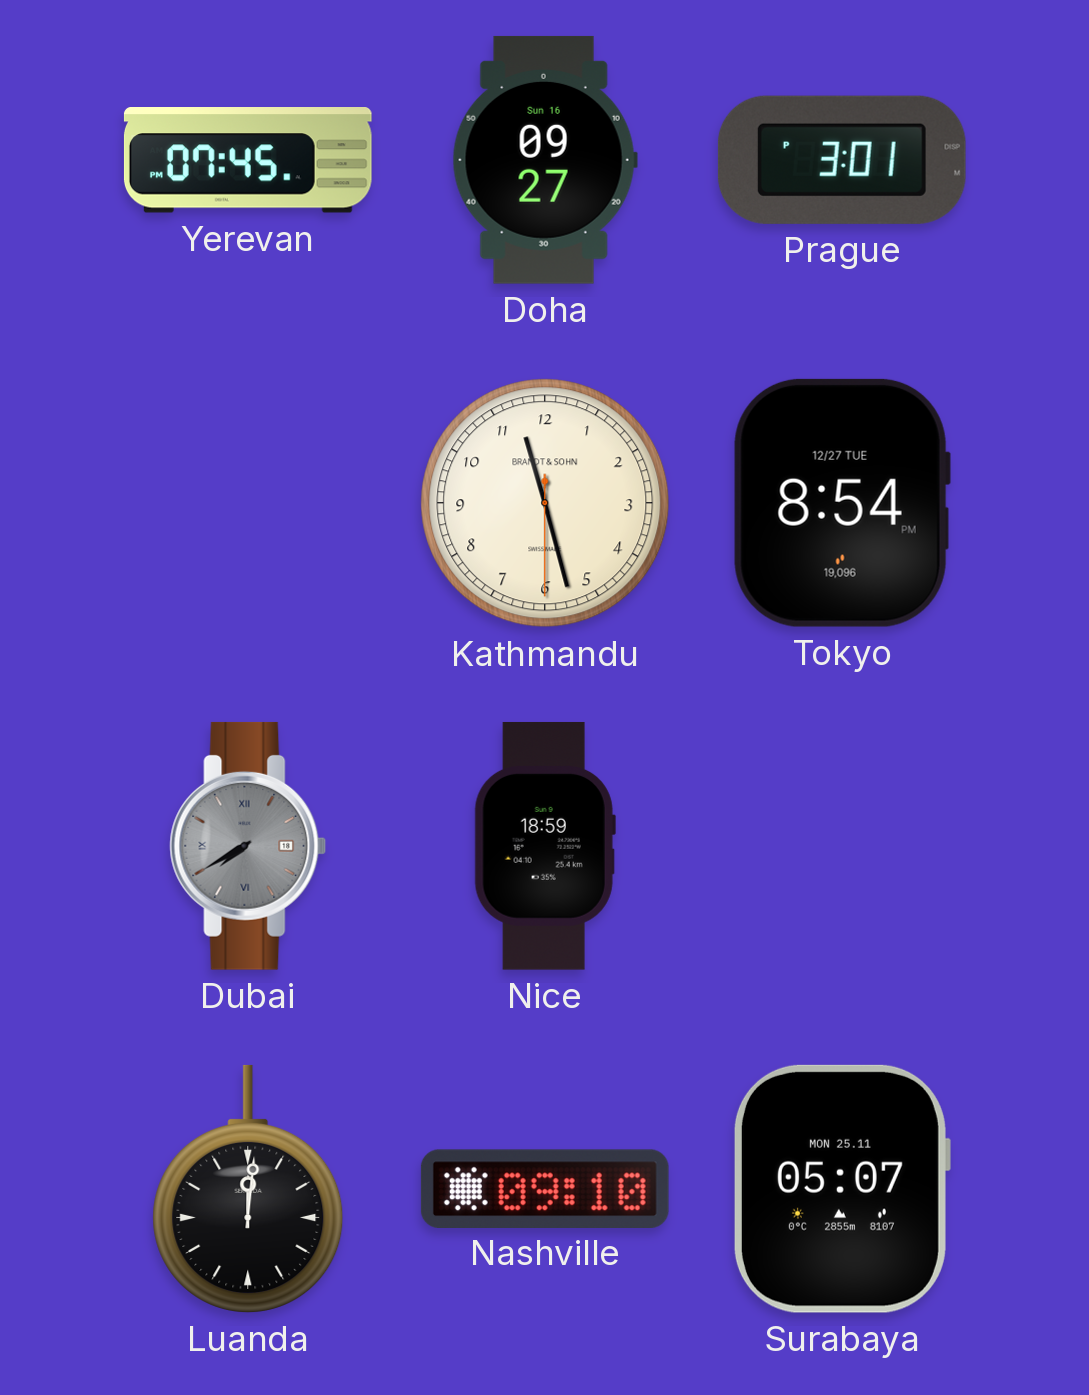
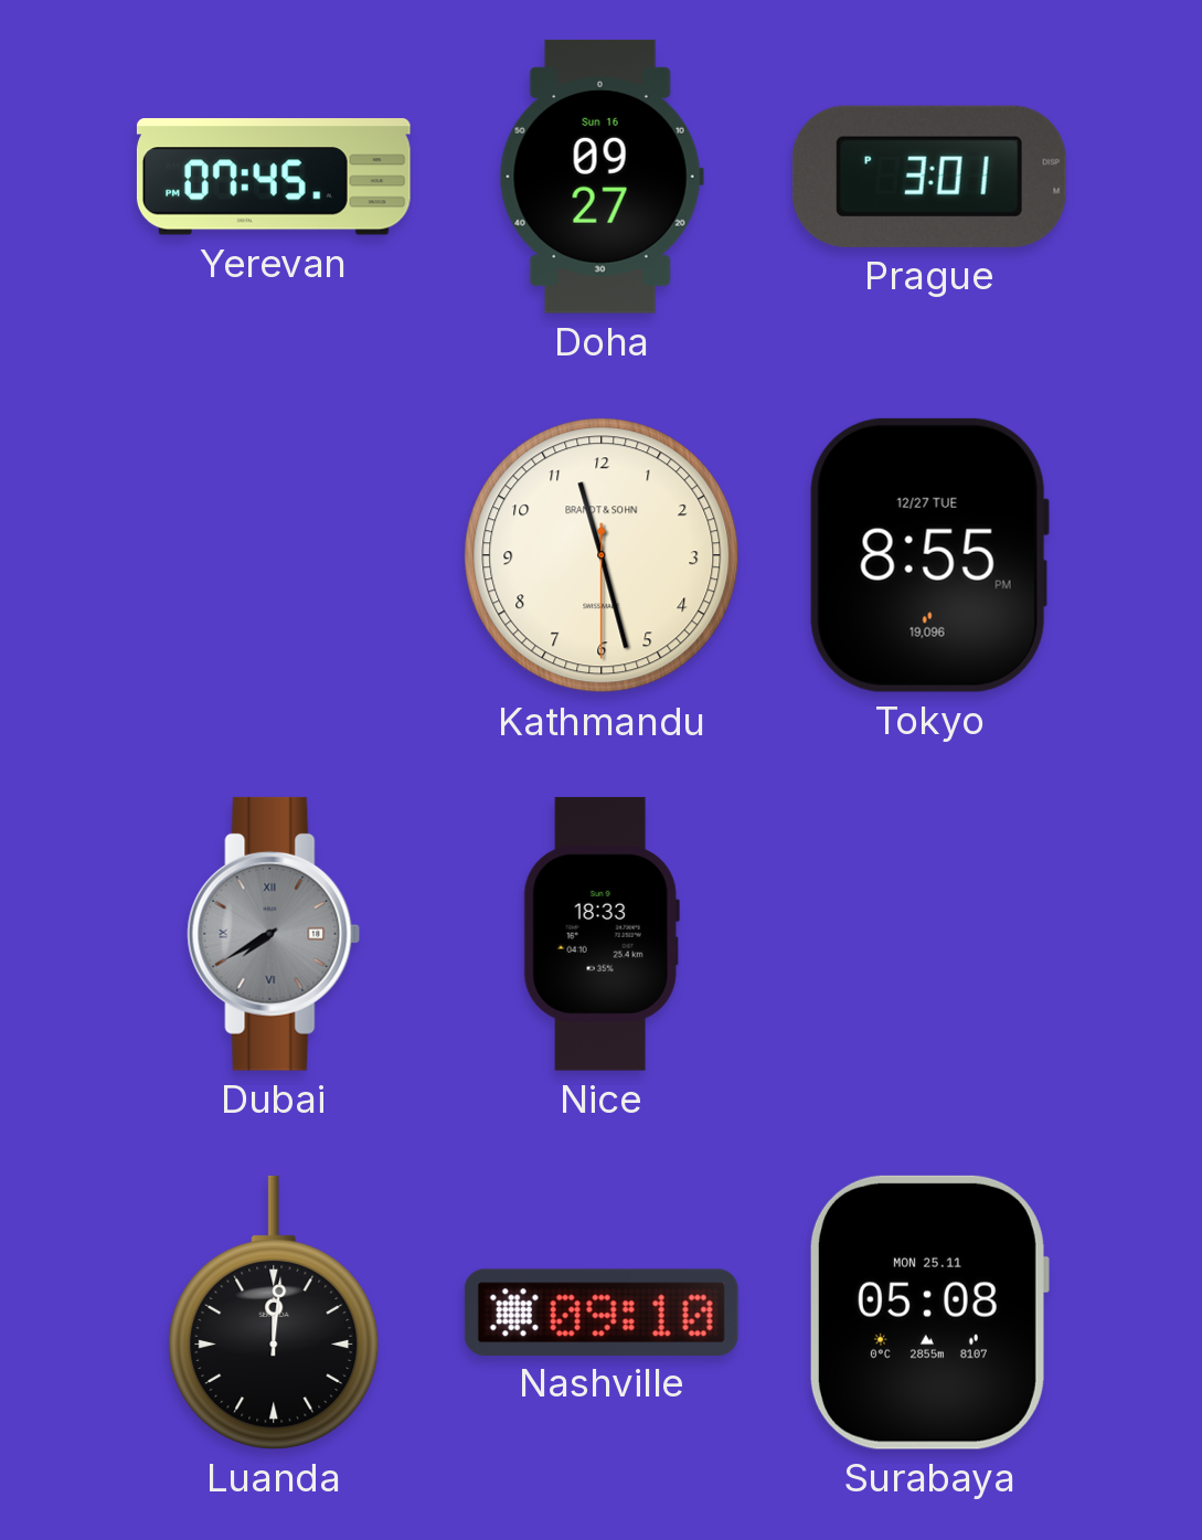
Tokyo: 8:54 -> 8:55
Nice: 18:59 -> 18:33
Surabaya: 05:07 -> 05:08
